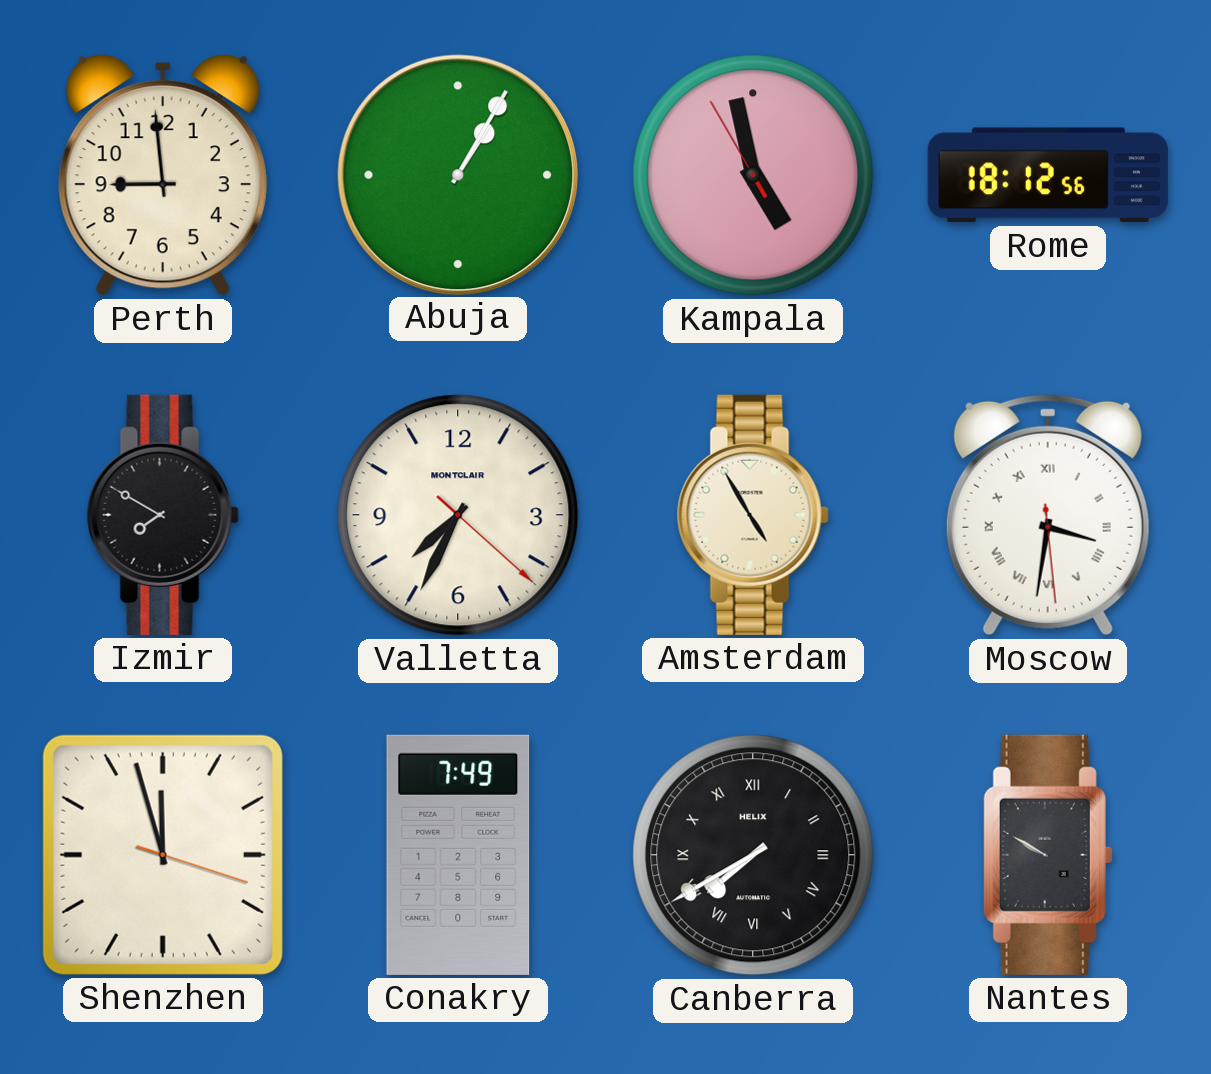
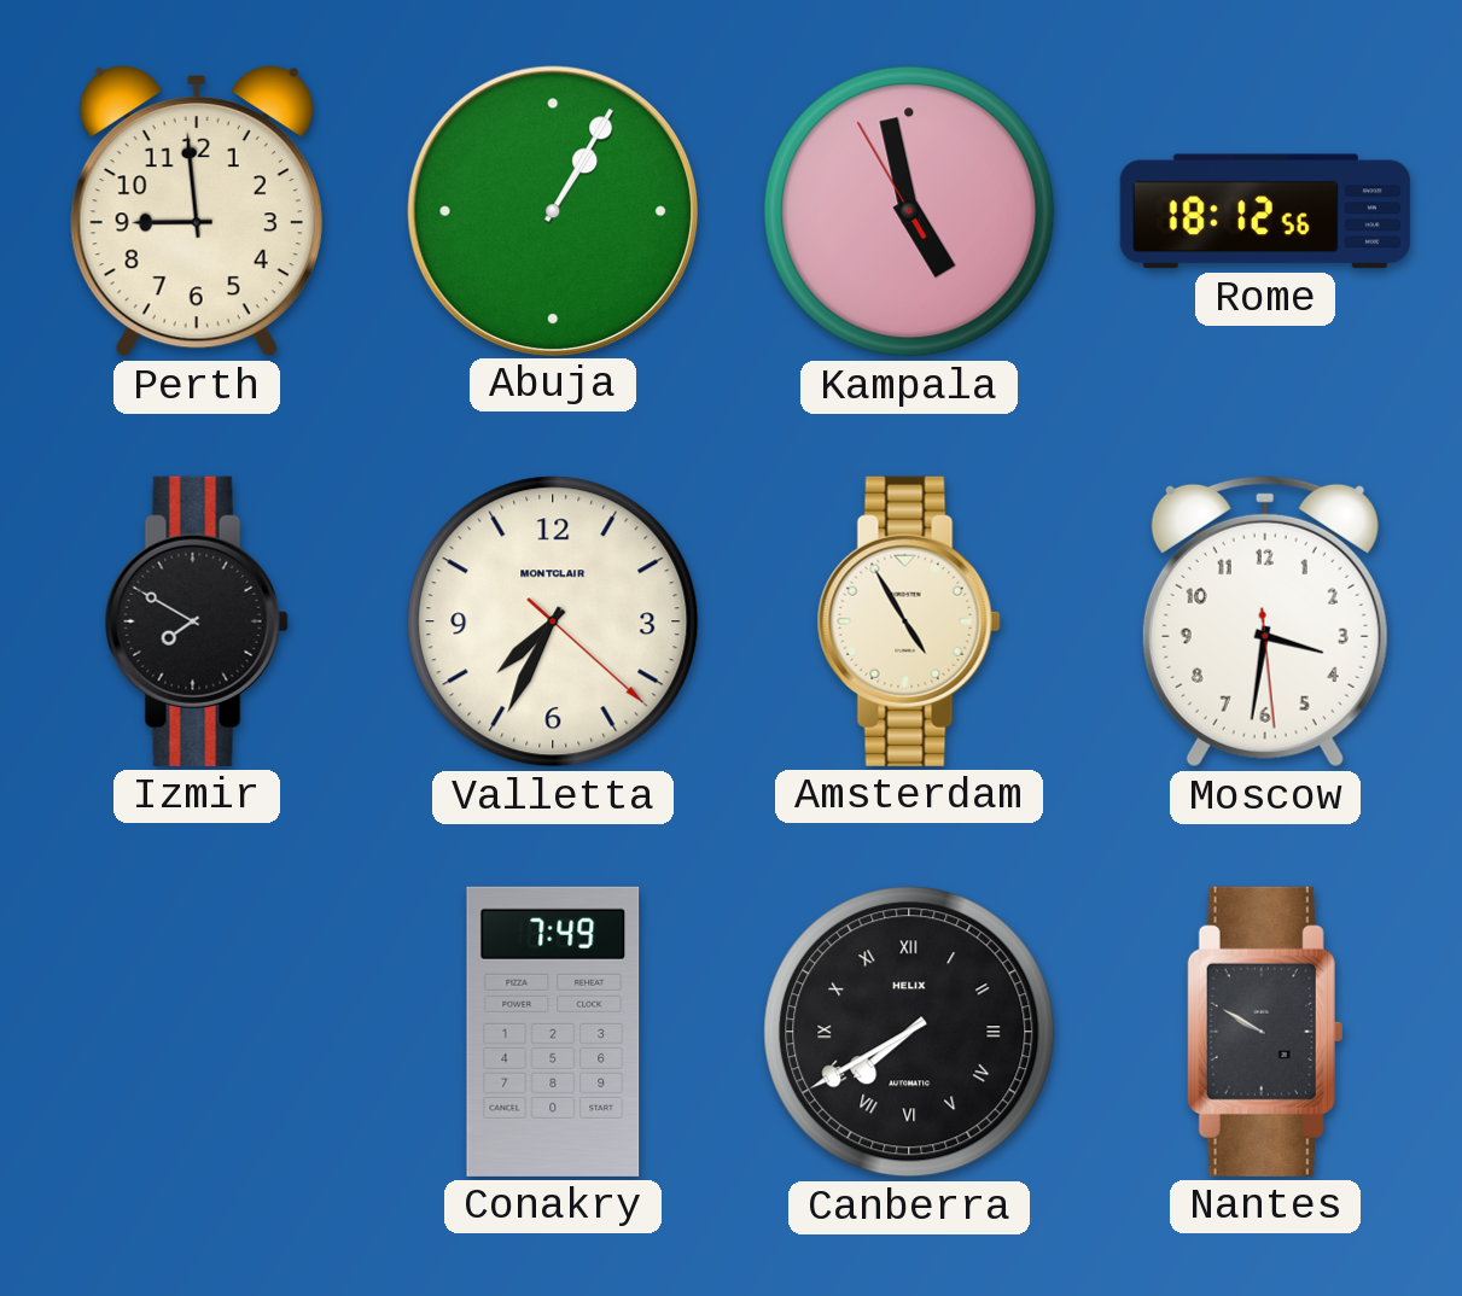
Moscow numerals: Roman -> Arabic
Shenzhen: 11:57 -> none
